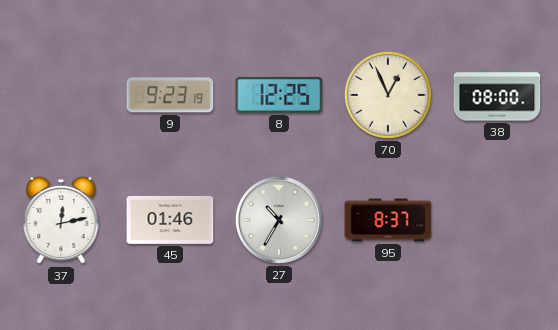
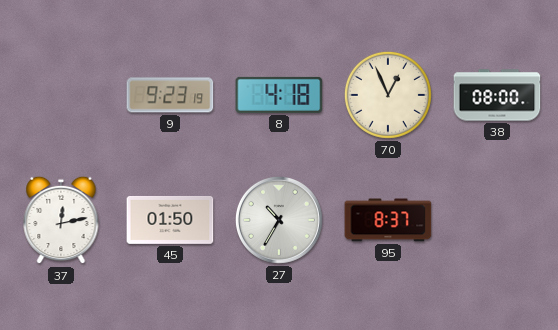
8: 12:25 -> 4:18
45: 01:46 -> 01:50
